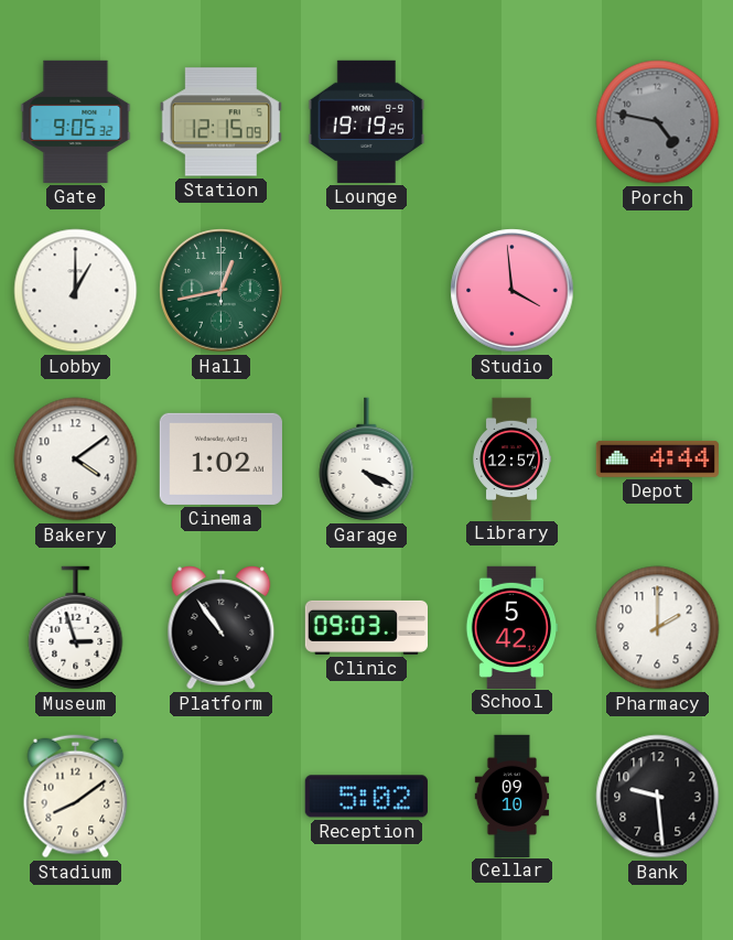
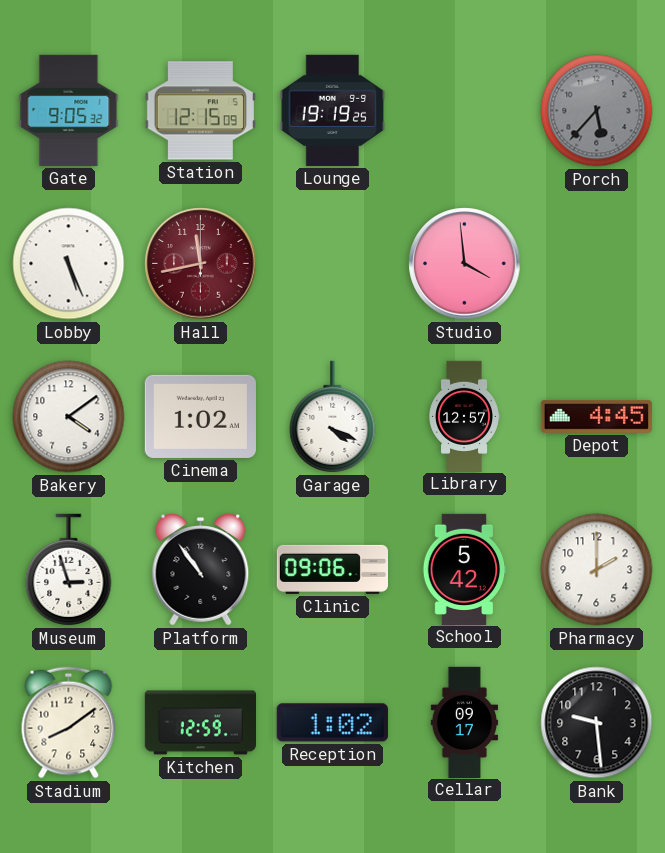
Porch: 4:47 -> 5:37
Lobby: 1:00 -> 5:26
Hall: 12:43 -> 11:43
Hall dial: green -> burgundy
Depot: 4:44 -> 4:45
Clinic: 09:03 -> 09:06
Kitchen: none -> 12:59
Reception: 5:02 -> 1:02
Cellar: 09:10 -> 09:17
